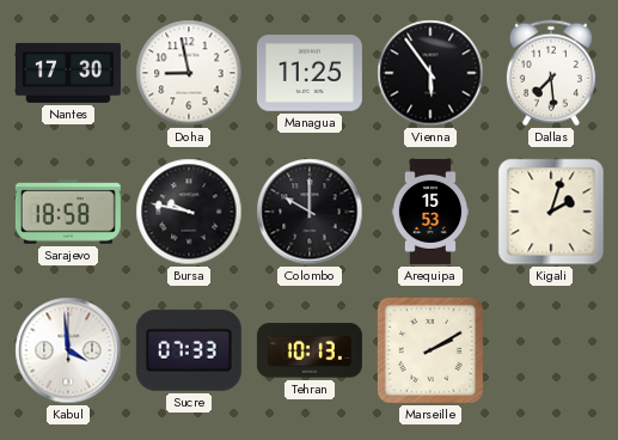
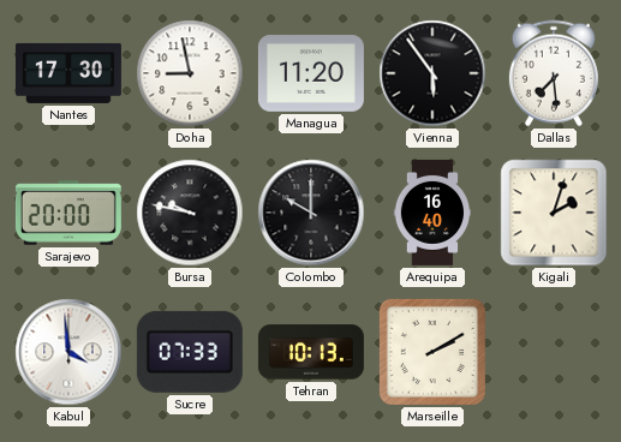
Managua: 11:25 -> 11:20
Sarajevo: 18:58 -> 20:00
Arequipa: 15:53 -> 16:40
